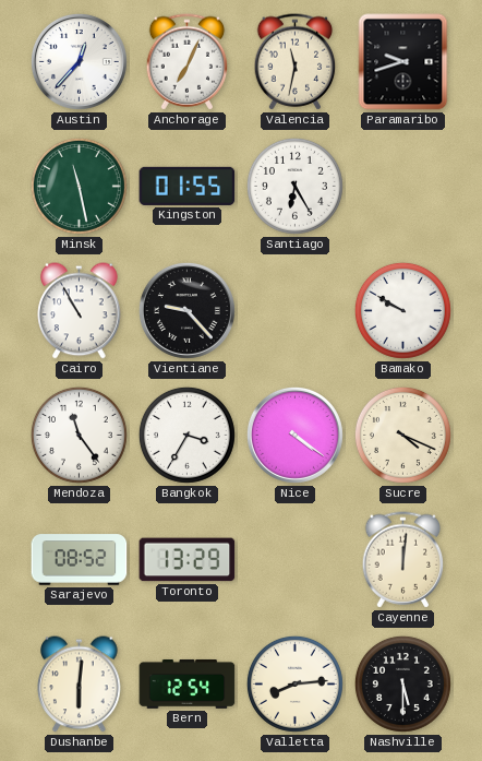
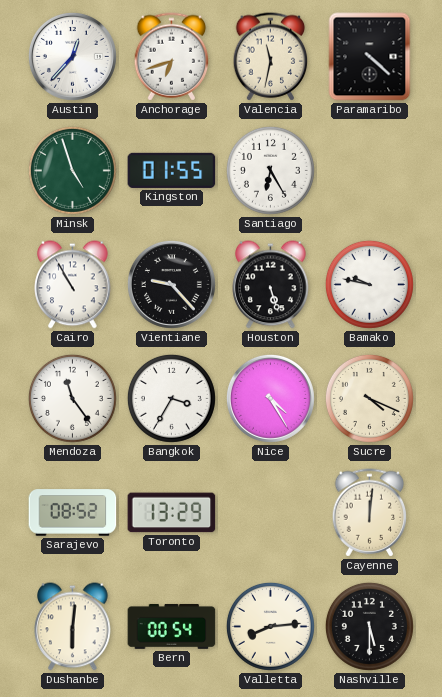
Anchorage: 7:04 -> 6:42
Paramaribo: 9:42 -> 4:22
Minsk: 11:28 -> 4:57
Houston: none -> 5:27
Bamako: 9:50 -> 9:47
Nice: 4:21 -> 4:25
Bern: 12:54 -> 00:54
